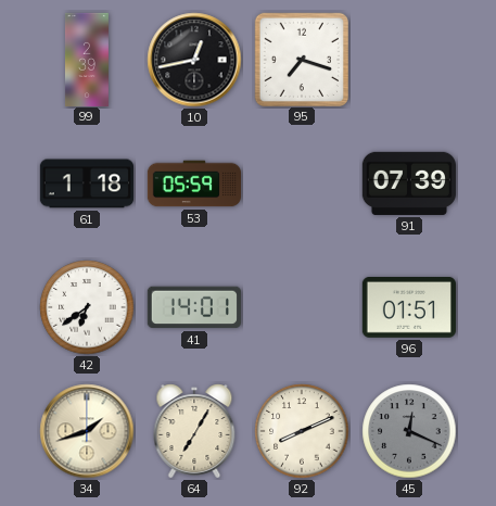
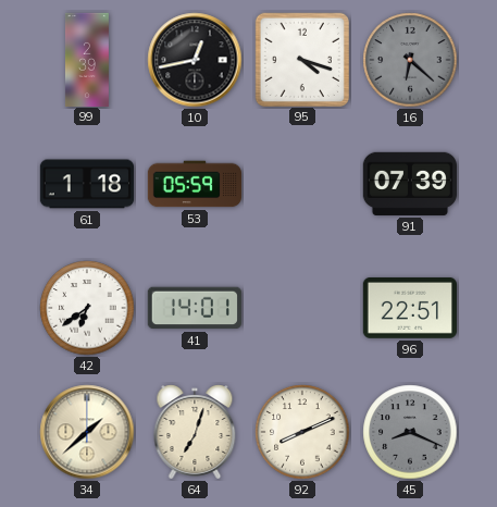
95: 7:18 -> 4:18
16: none -> 6:22
96: 01:51 -> 22:51
34: 1:42 -> 1:38
64: 7:05 -> 7:03
45: 12:19 -> 8:19
